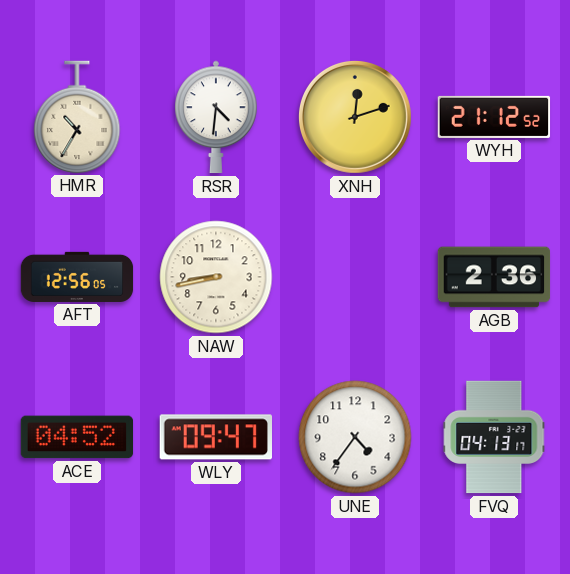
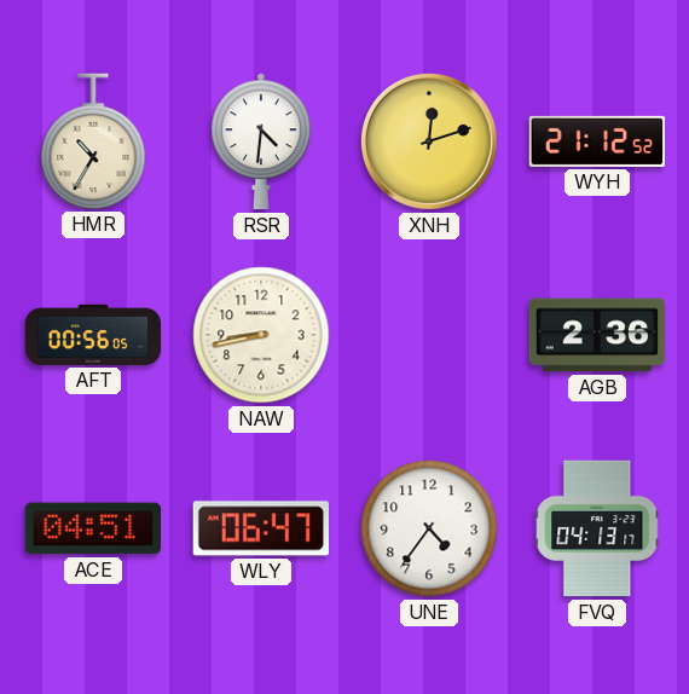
AFT: 12:56 -> 00:56
ACE: 04:52 -> 04:51
WLY: 09:47 -> 06:47
